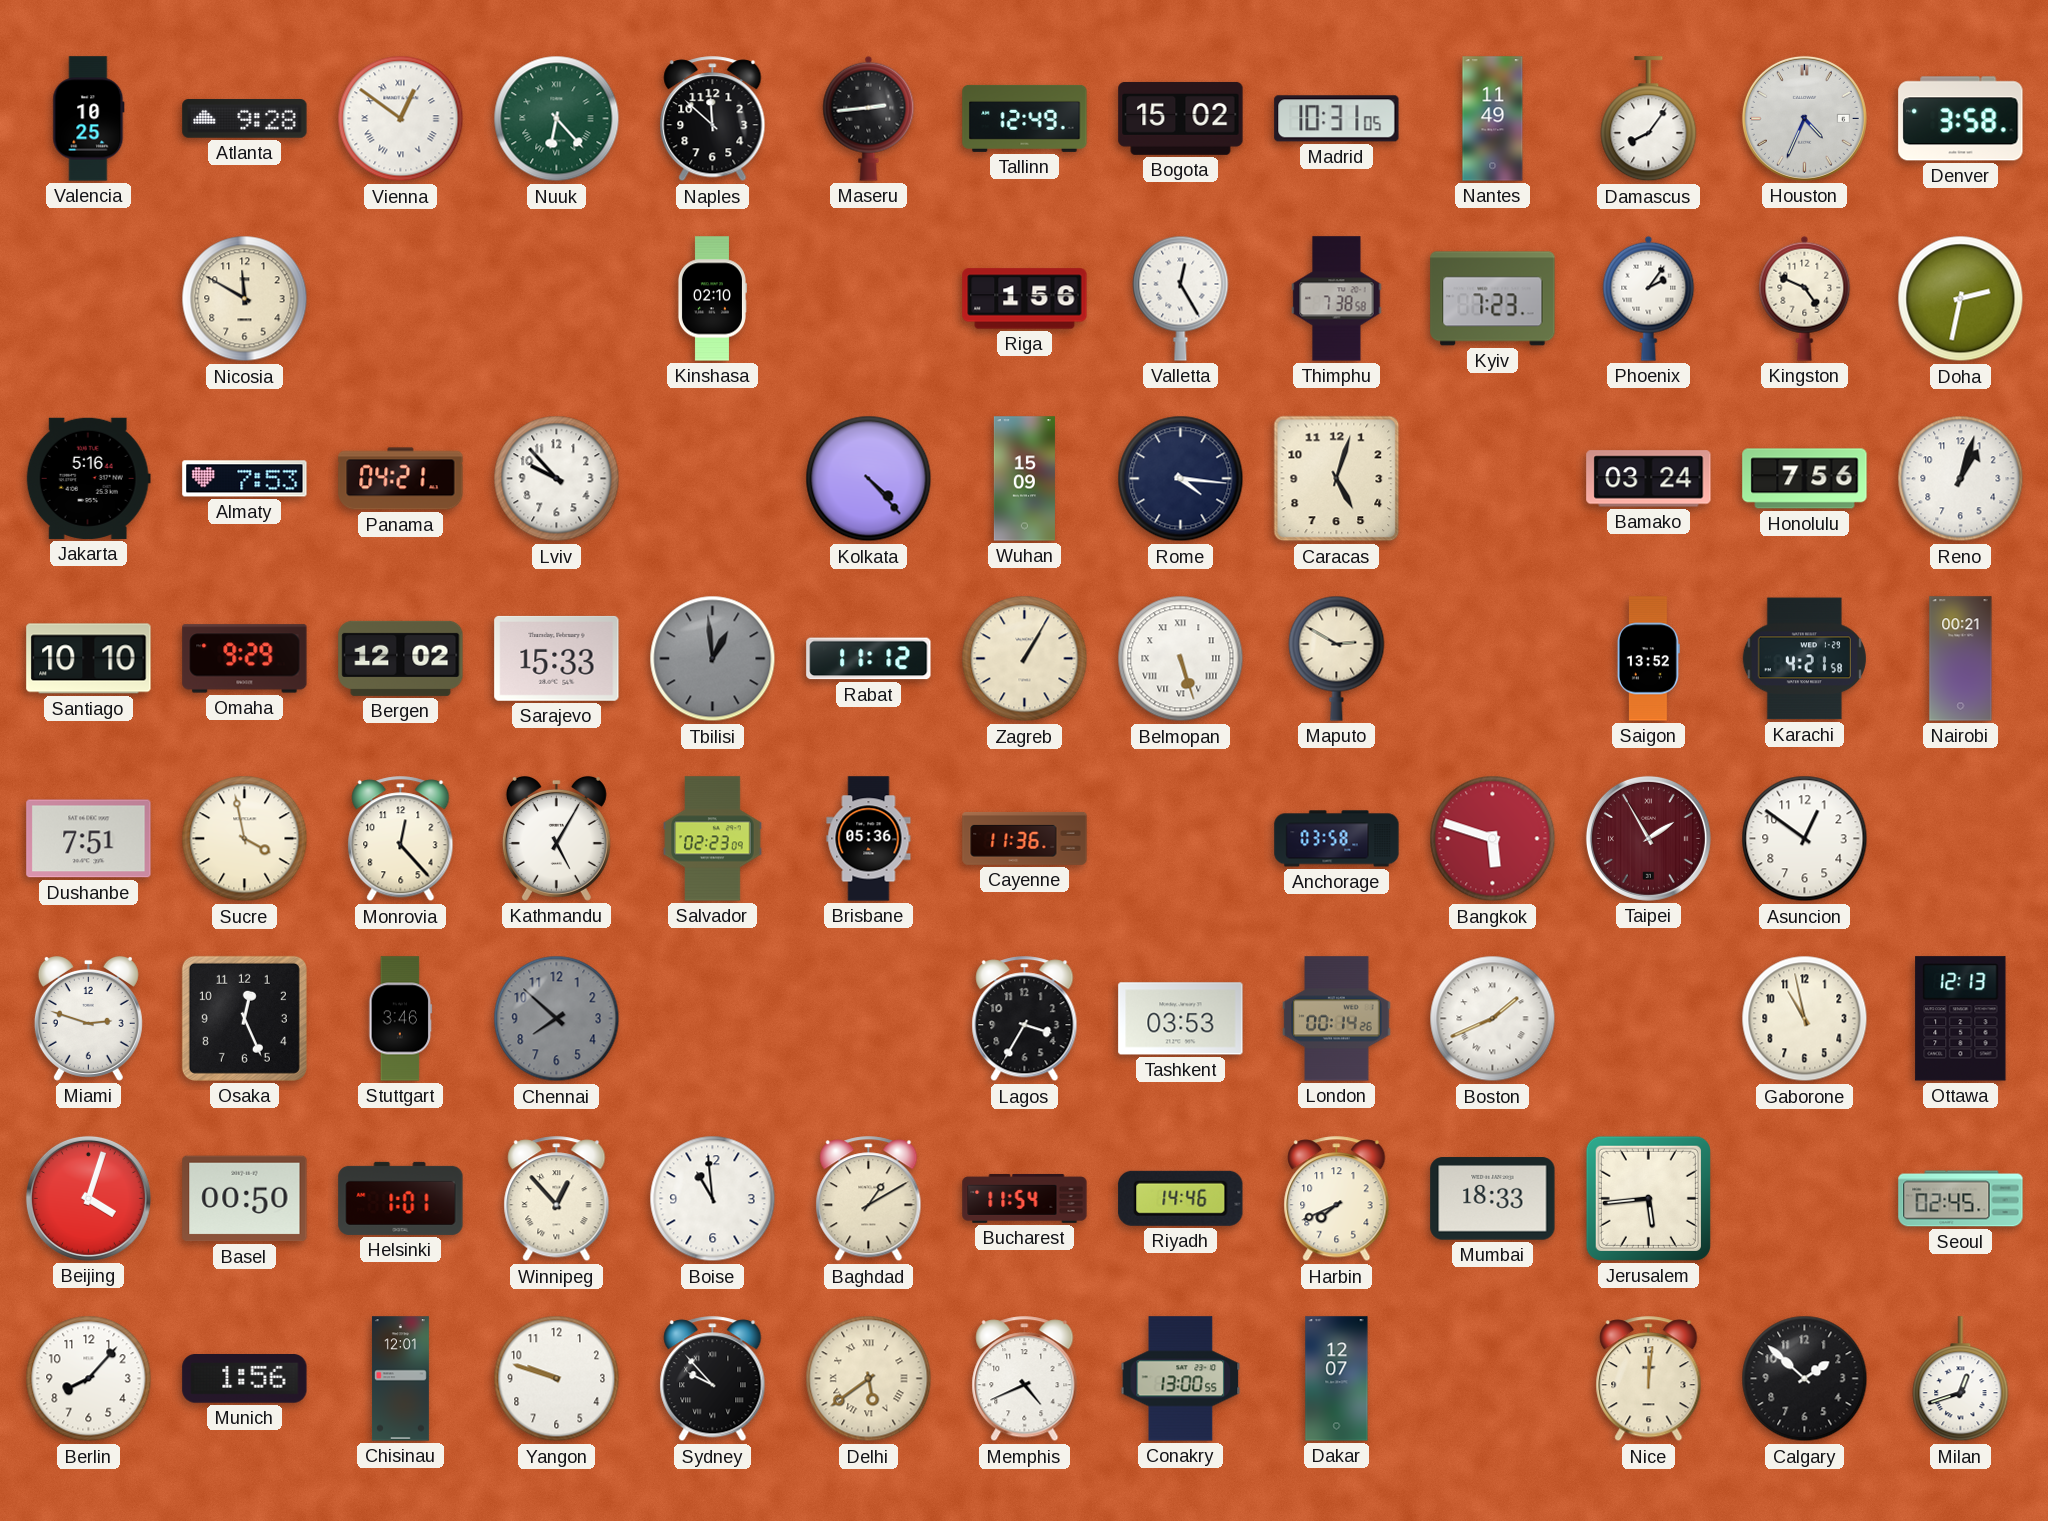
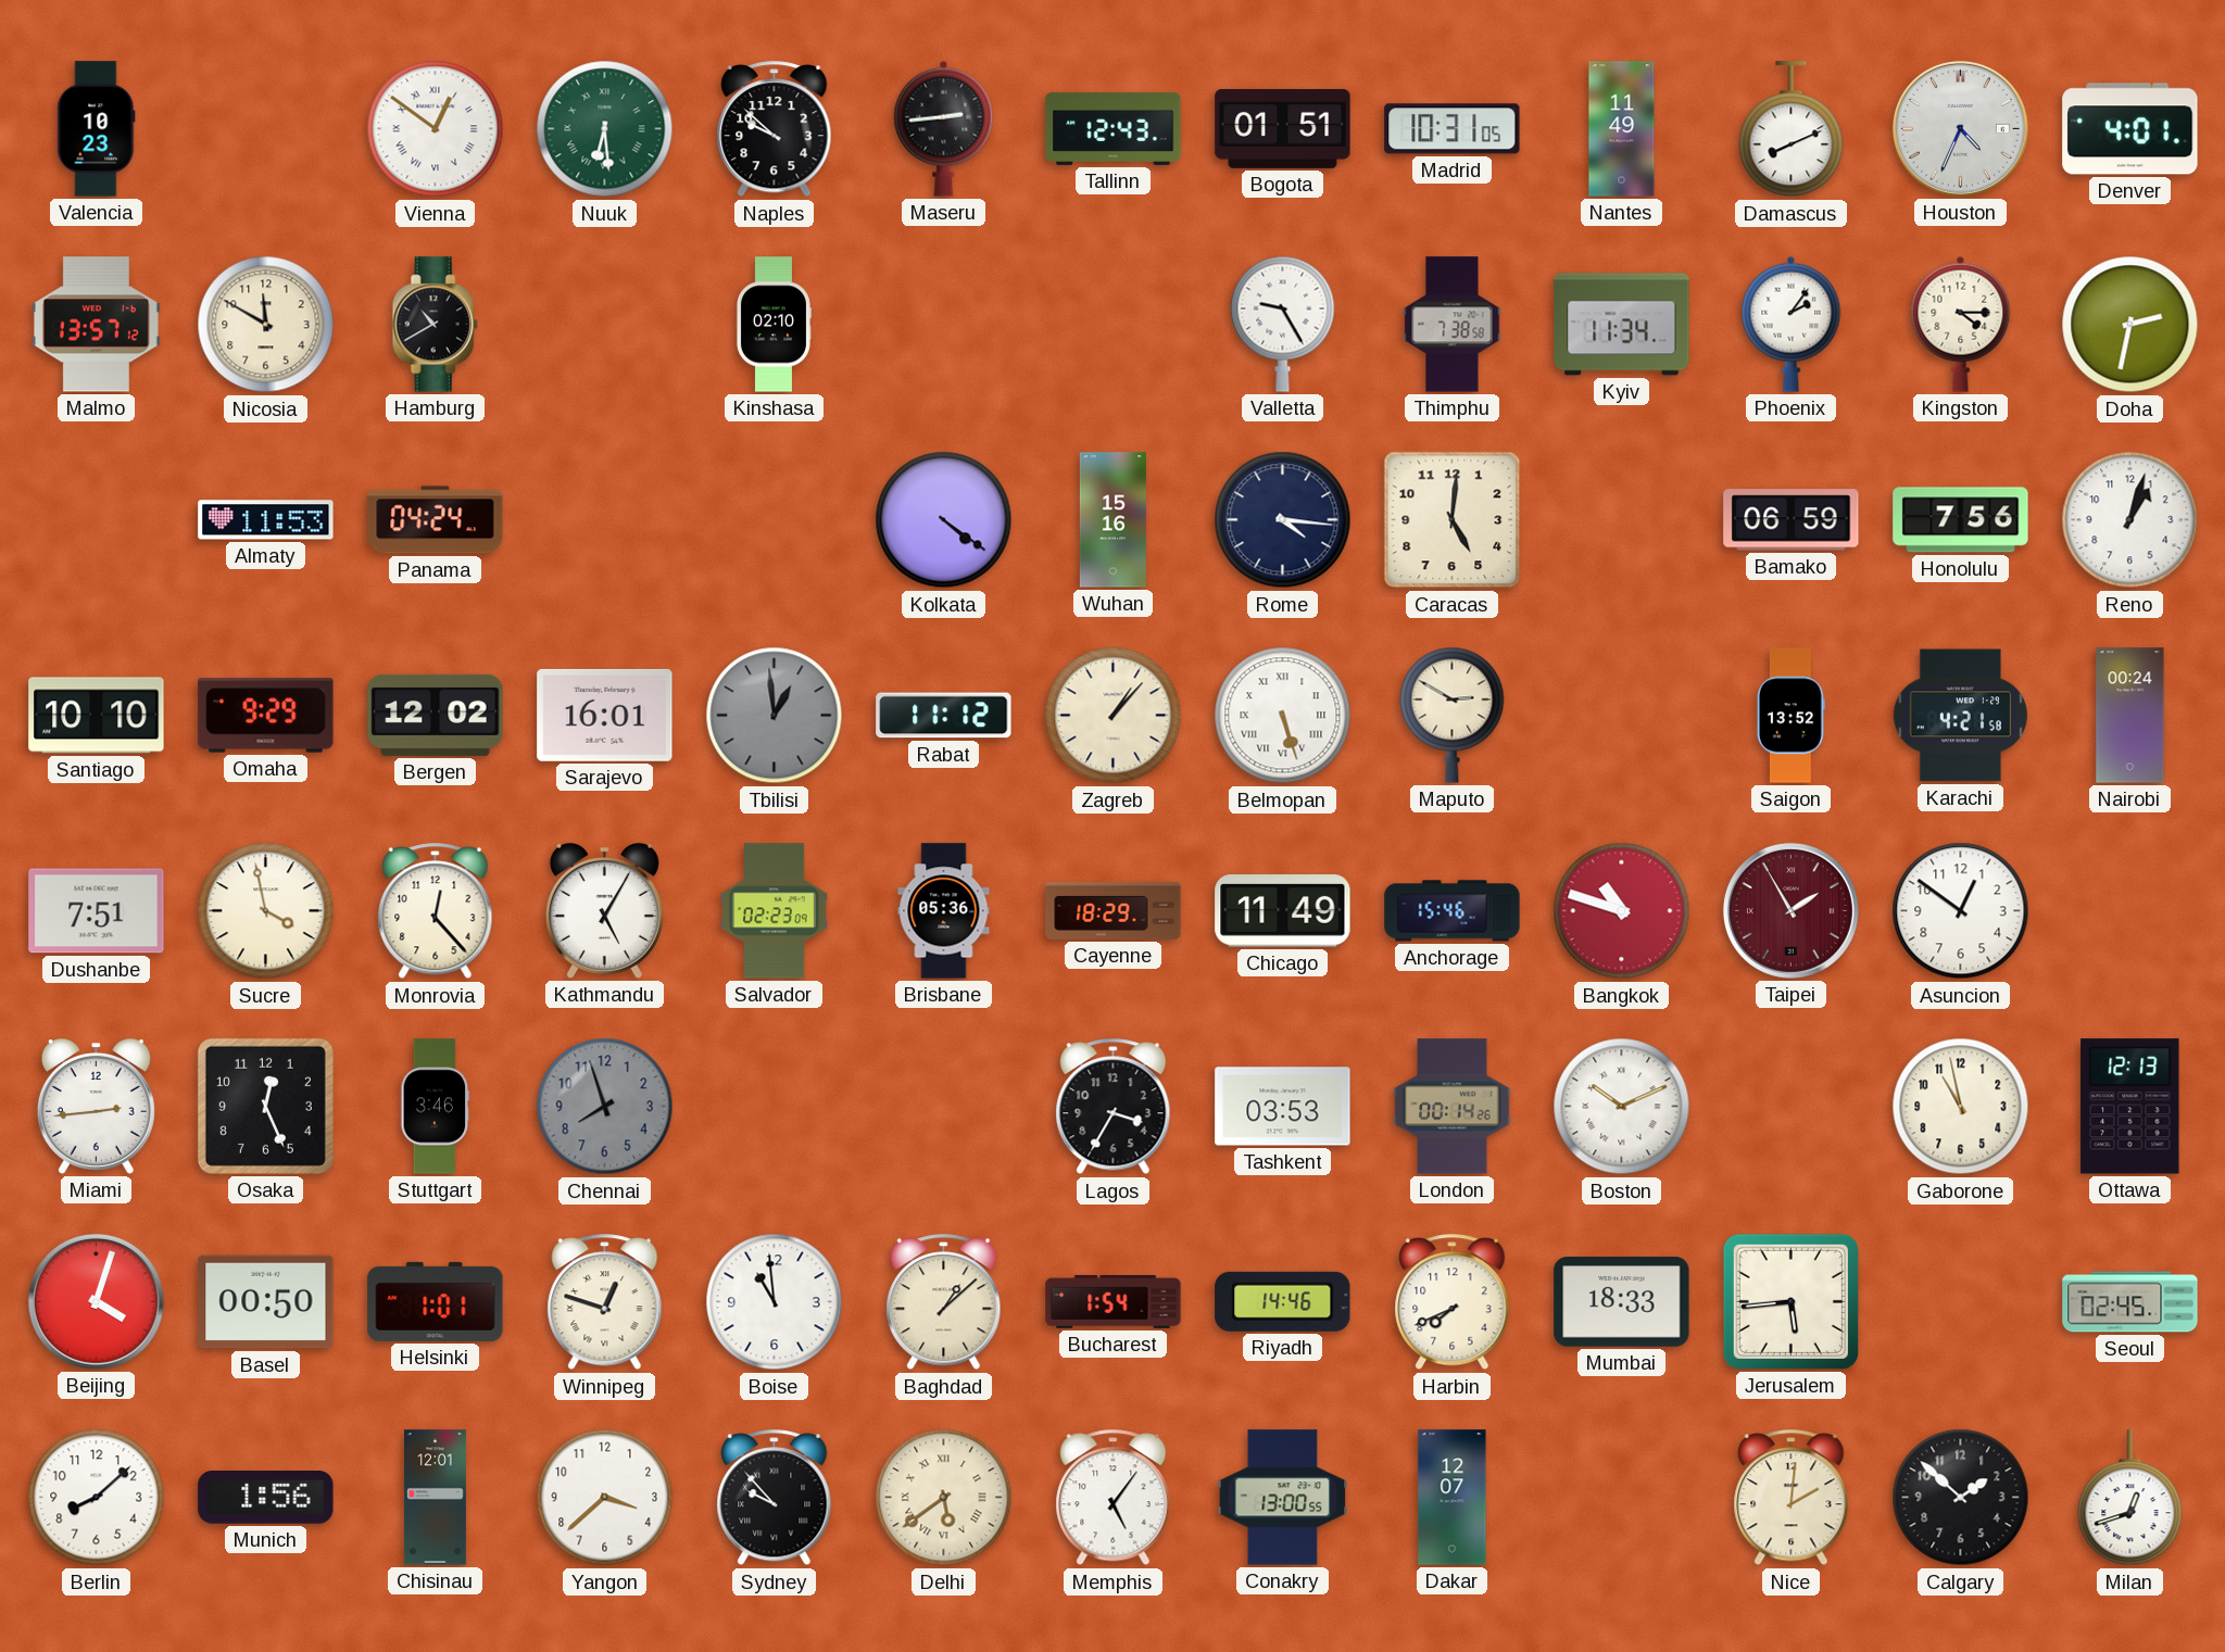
Valencia: 10:25 -> 10:23
Atlanta: 9:28 -> none
Nuuk: 6:23 -> 6:29
Naples: 11:52 -> 9:52
Tallinn: 12:49 -> 12:43
Bogota: 15:02 -> 01:51
Damascus: 8:06 -> 8:11
Denver: 3:58 -> 4:01
Malmo: none -> 13:57
Hamburg: none -> 10:40
Riga: 1:56 -> none
Valletta: 12:25 -> 9:25
Kyiv: 7:23 -> 11:34
Kingston: 4:49 -> 4:15
Jakarta: 5:16 -> none
Almaty: 7:53 -> 11:53
Panama: 04:21 -> 04:24
Lviv: 9:53 -> none
Kolkata: 4:23 -> 4:21
Wuhan: 15:09 -> 15:16
Caracas: 5:03 -> 5:01
Bamako: 03:24 -> 06:59
Sarajevo: 15:33 -> 16:01
Zagreb: 1:05 -> 1:07
Nairobi: 00:21 -> 00:24
Cayenne: 11:36 -> 18:29
Chicago: none -> 11:49
Anchorage: 03:58 -> 15:46
Bangkok: 5:48 -> 10:48
Miami: 2:48 -> 2:44
Chennai: 7:52 -> 7:57
Boston: 1:41 -> 10:11
Winnipeg: 12:53 -> 12:48
Baghdad: 1:10 -> 1:08
Bucharest: 11:54 -> 1:54
Berlin: 8:07 -> 8:08
Yangon: 9:48 -> 3:38
Memphis: 4:41 -> 5:06
Nice: 12:01 -> 2:01
